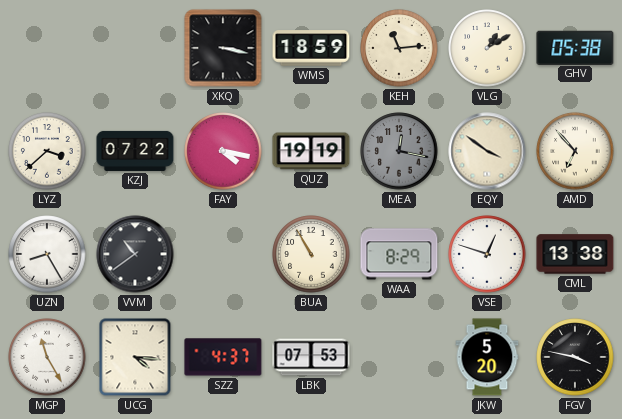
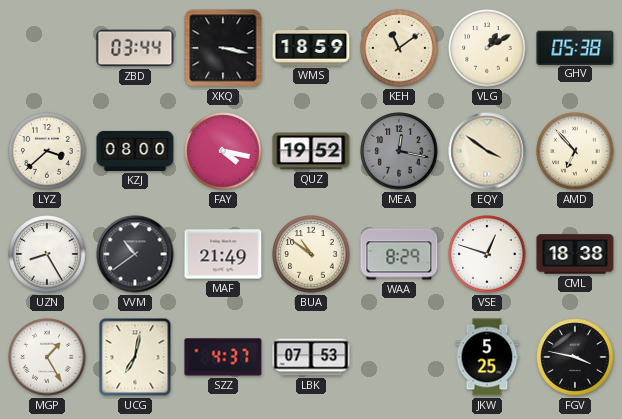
ZBD: none -> 03:44
KEH: 11:14 -> 11:09
KZJ: 07:22 -> 08:00
QUZ: 19:19 -> 19:52
MAF: none -> 21:49
BUA: 10:55 -> 10:51
CML: 13:38 -> 18:38
MGP: 11:25 -> 1:25
UCG: 4:16 -> 7:02
JKW: 5:20 -> 5:25
